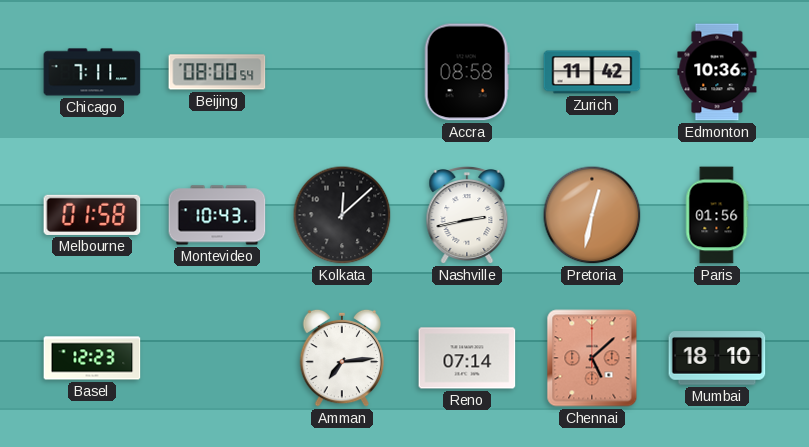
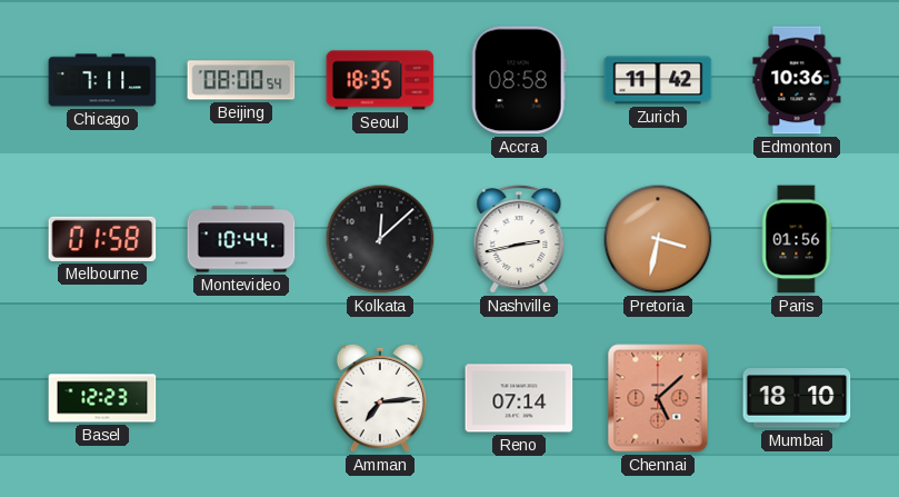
Seoul: none -> 18:35
Montevideo: 10:43 -> 10:44
Pretoria: 12:32 -> 3:32
